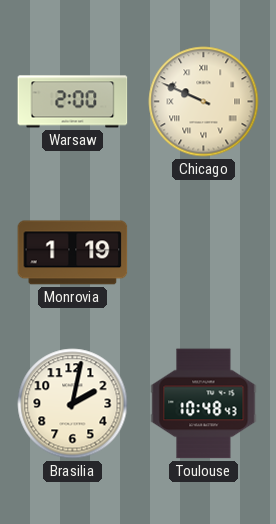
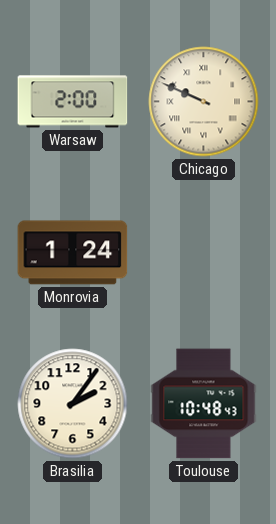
Monrovia: 1:19 -> 1:24
Brasilia: 2:02 -> 2:06
